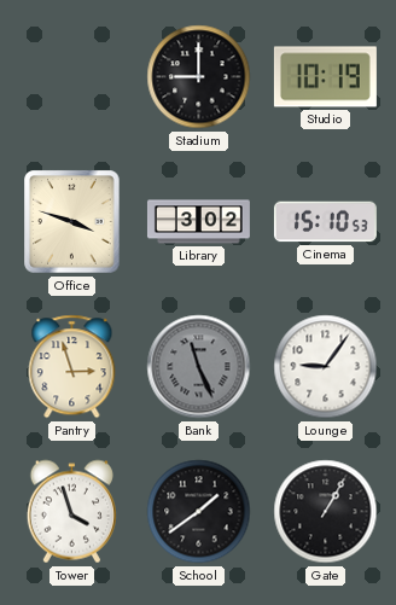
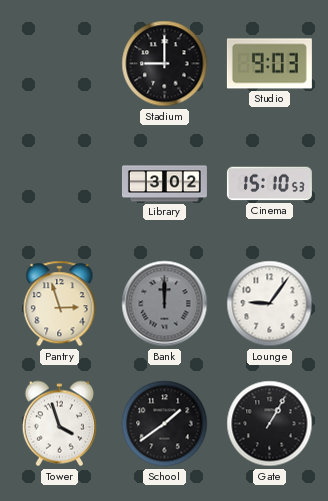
Studio: 10:19 -> 9:03
Office: 3:48 -> none
Bank: 11:26 -> 12:00
